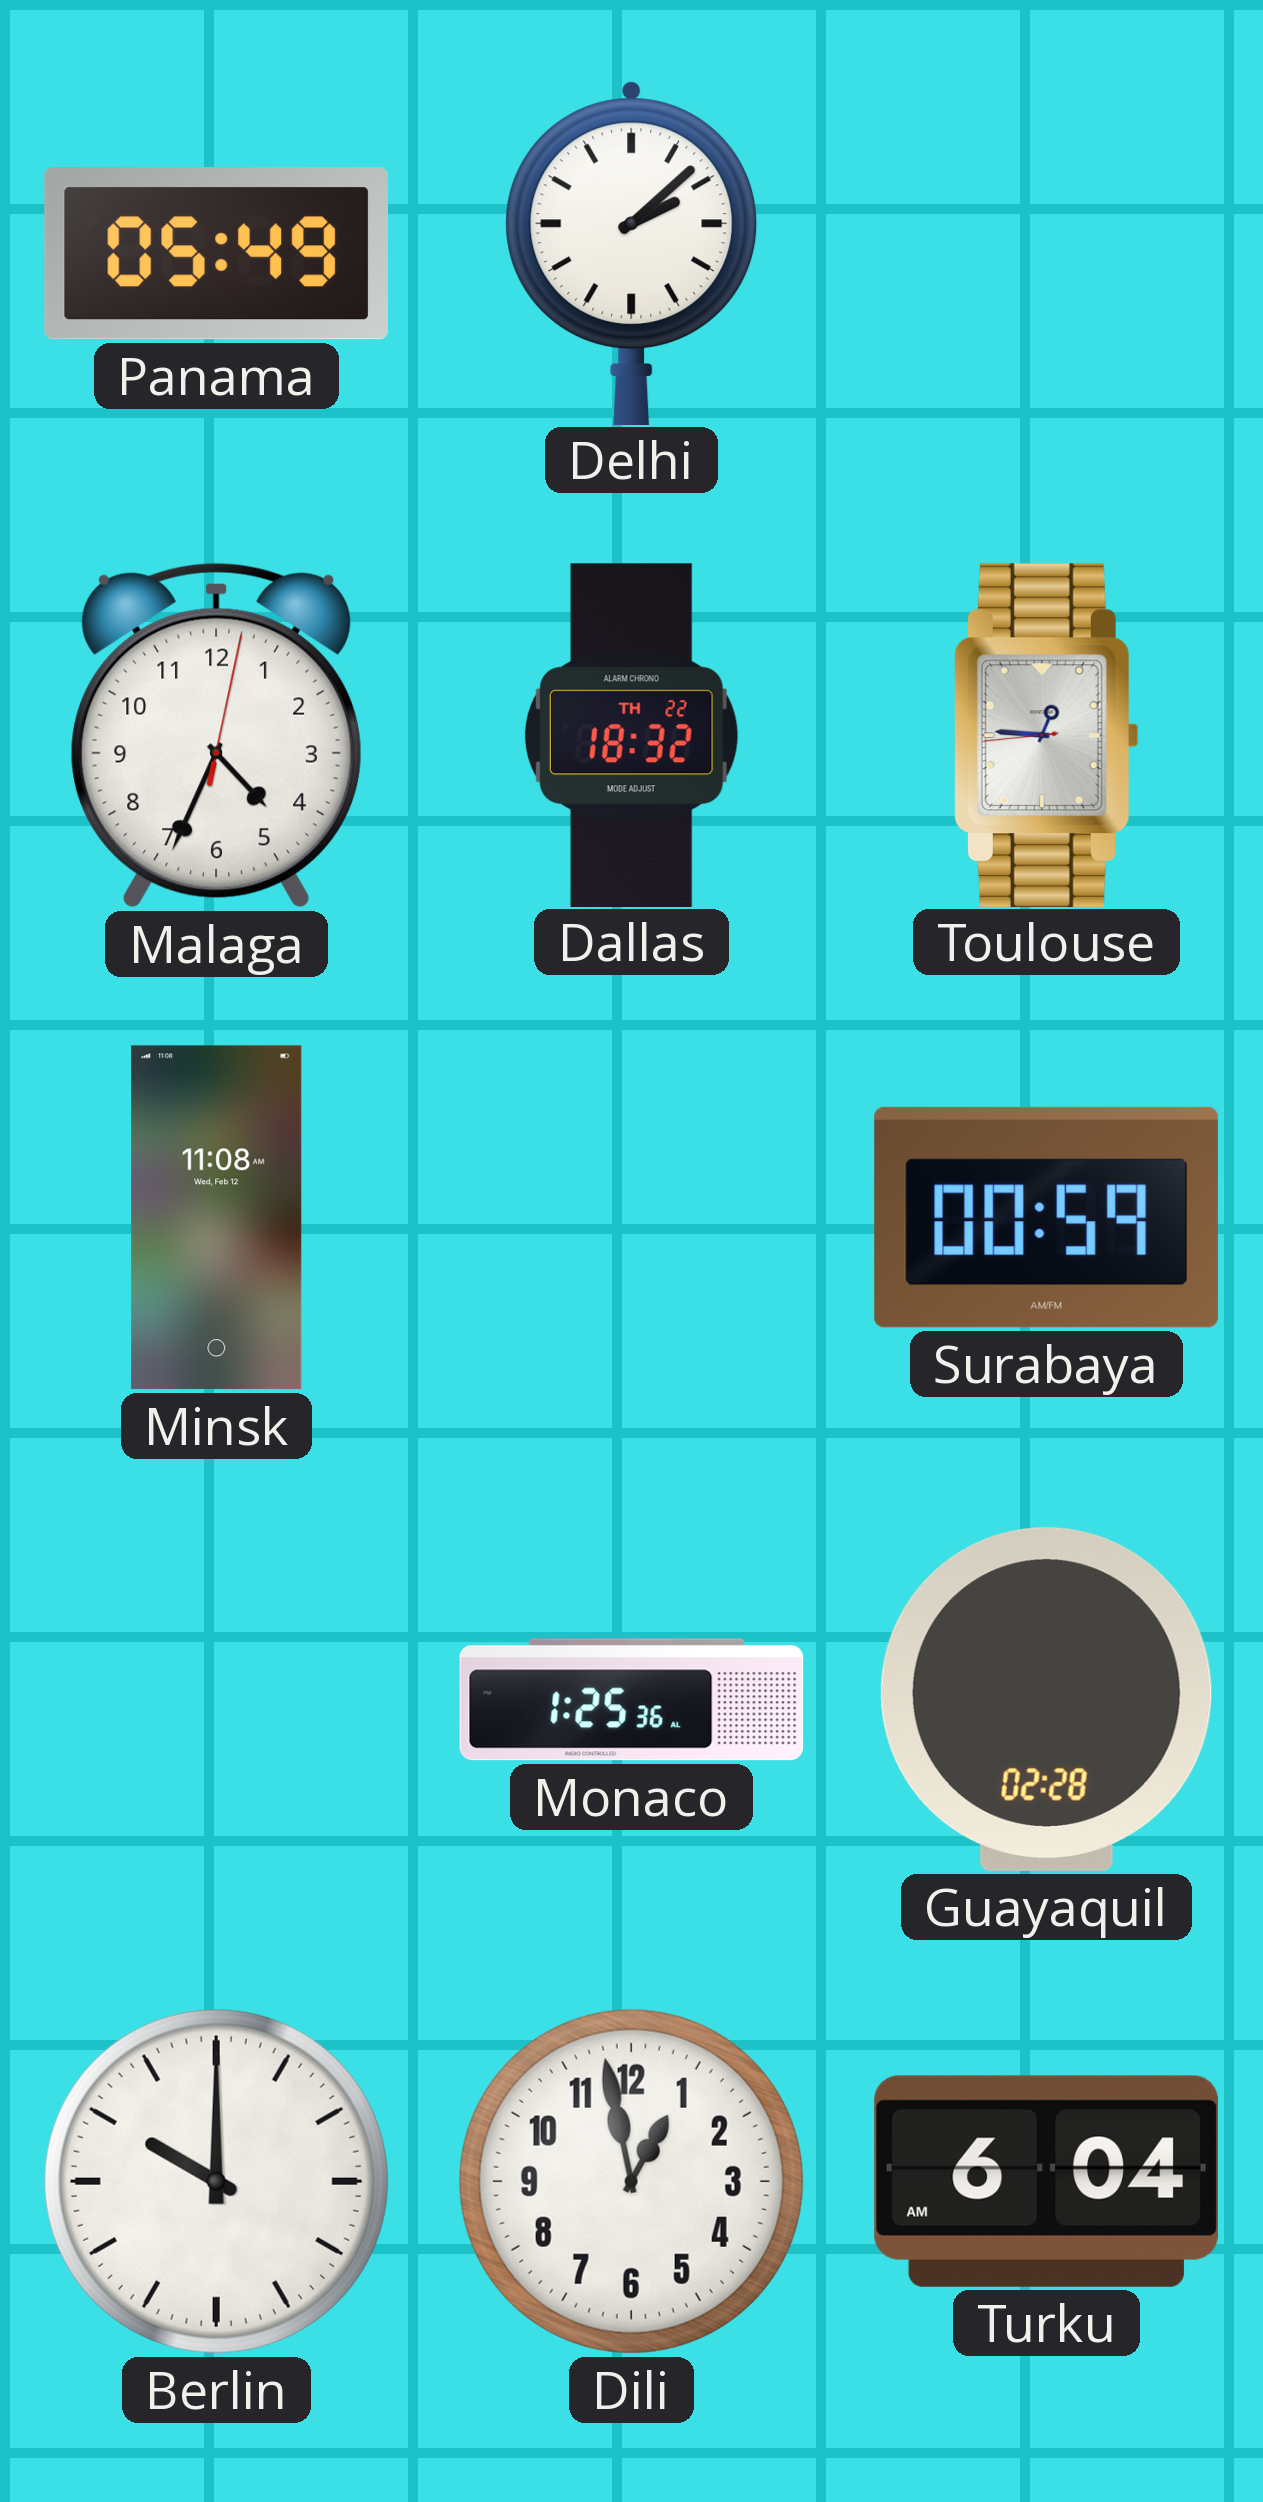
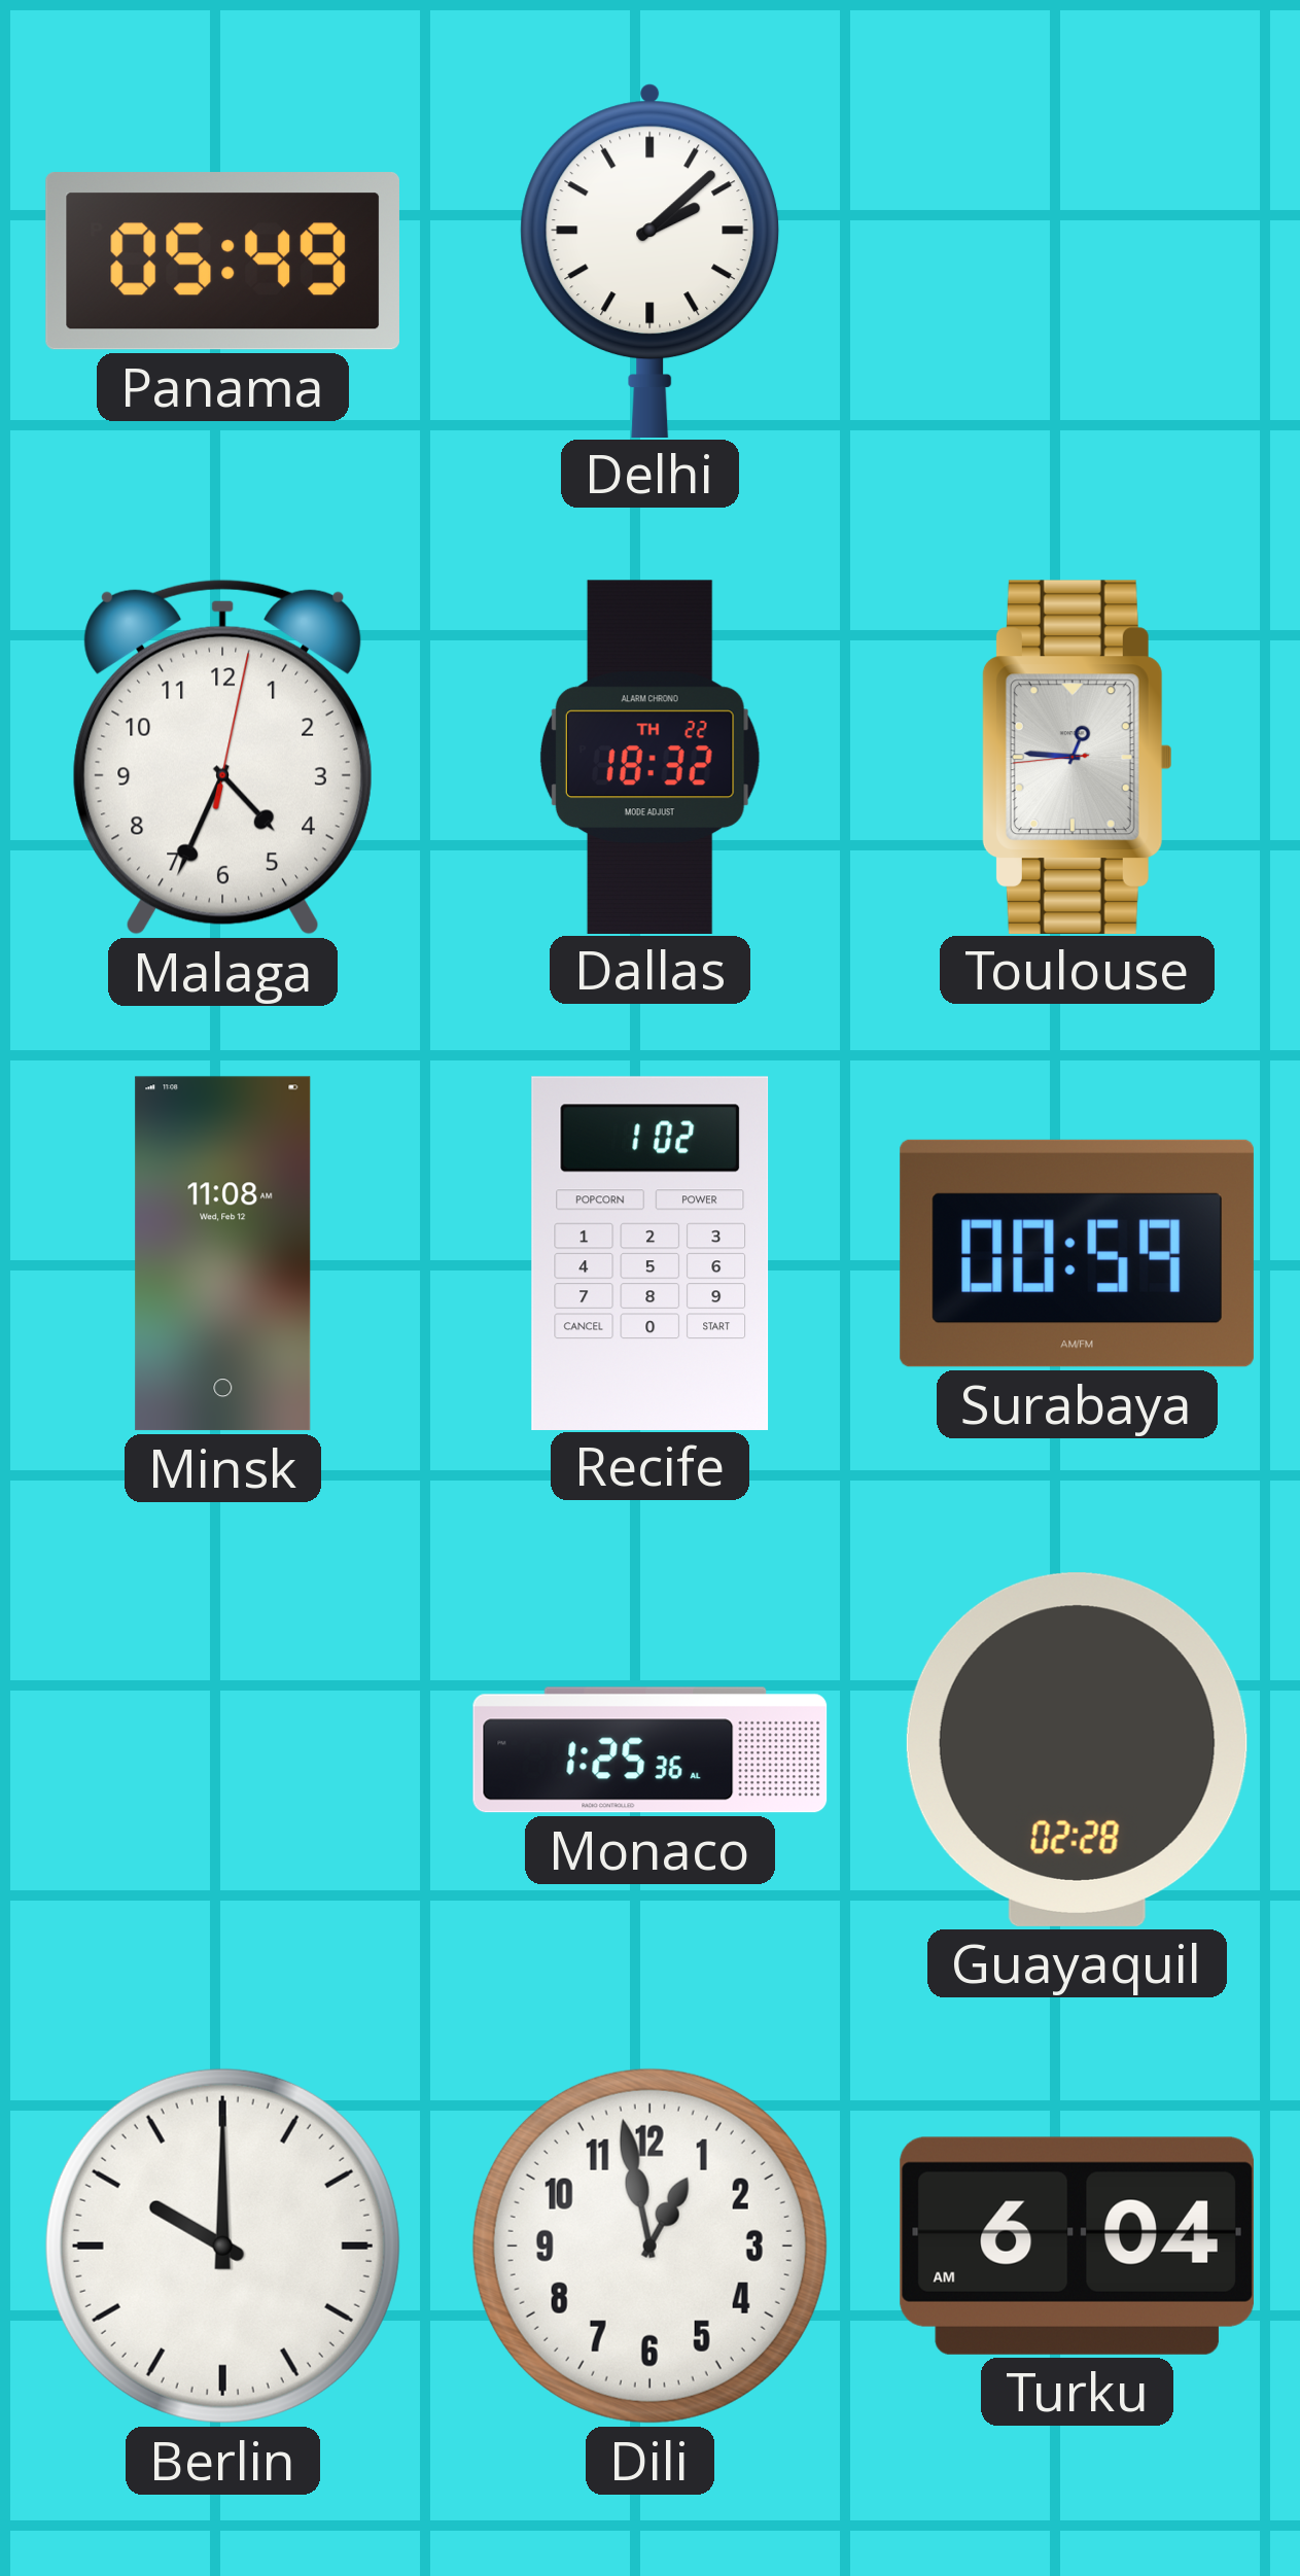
Recife: none -> 1:02
